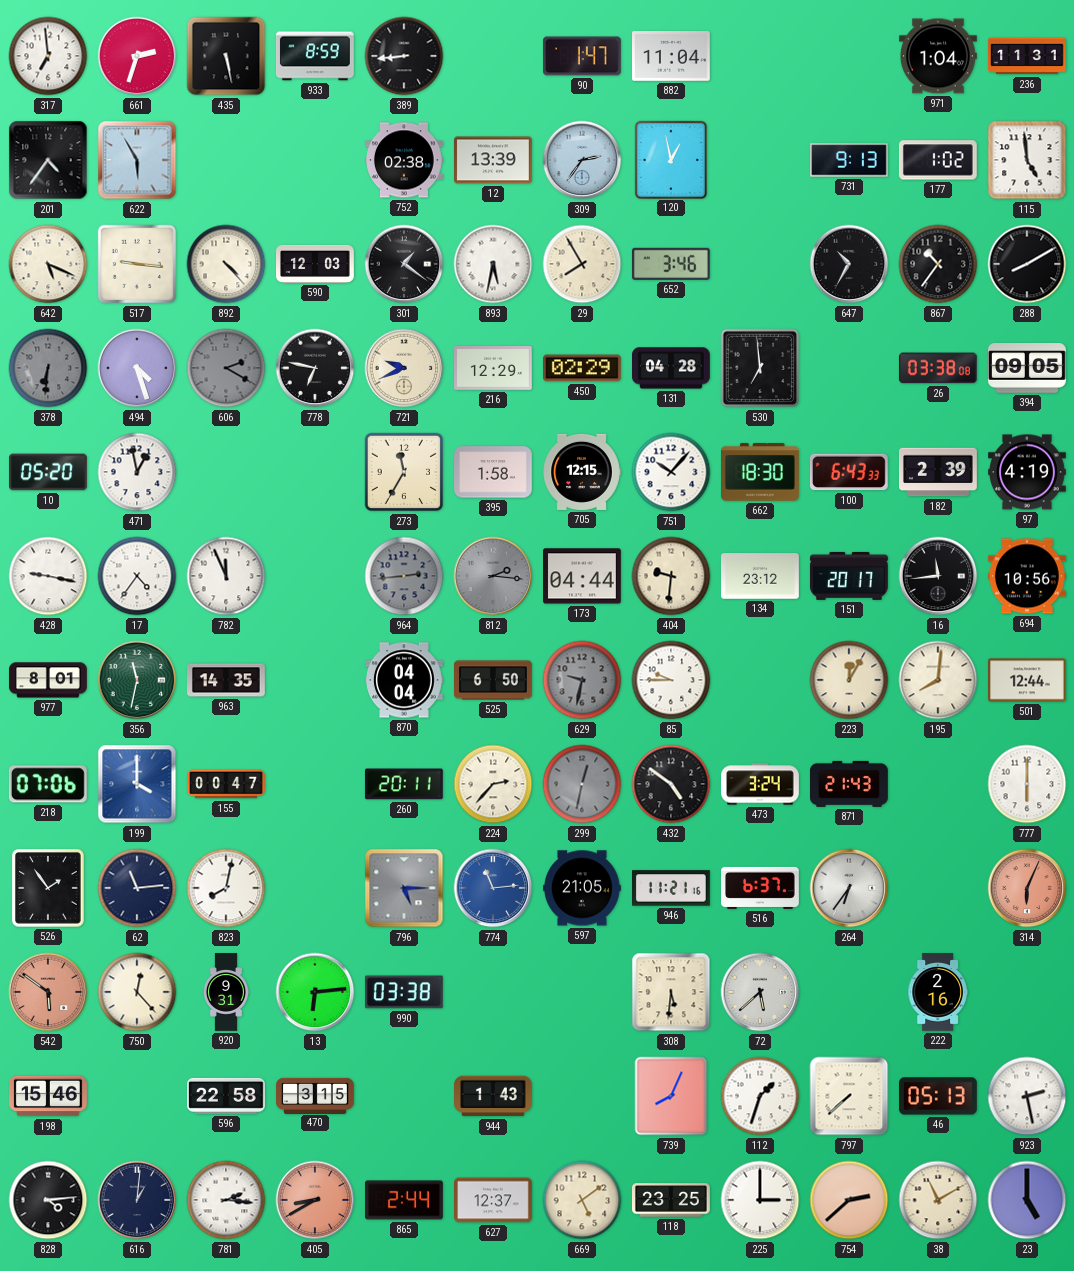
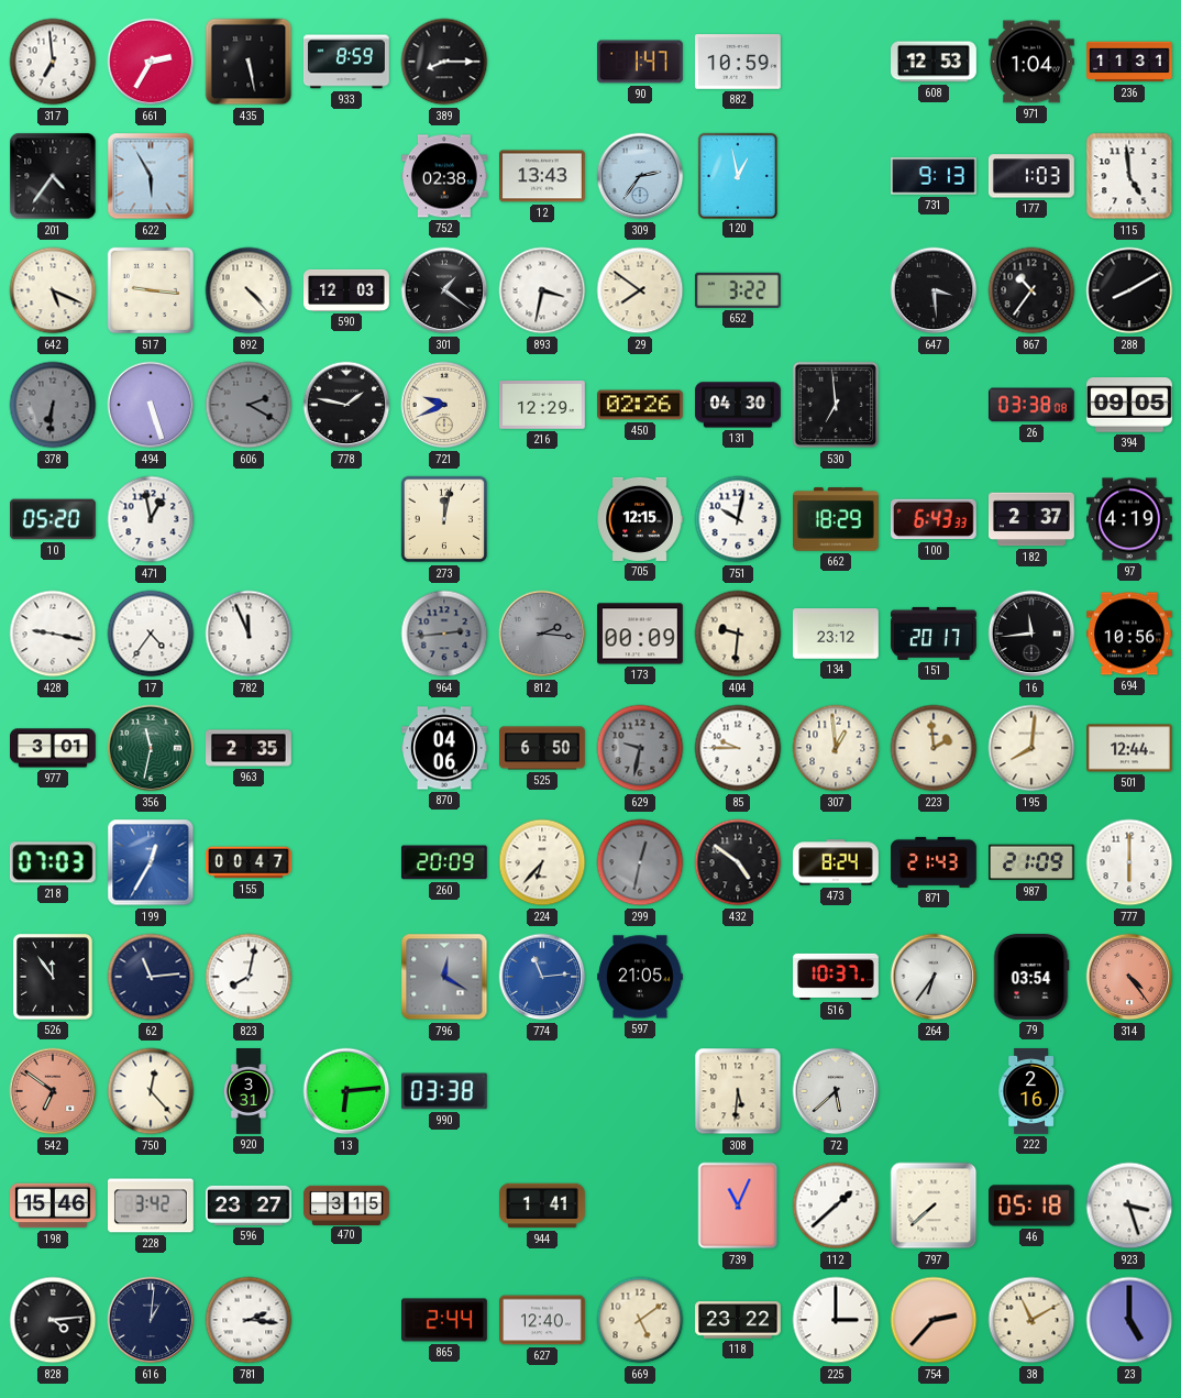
661: 2:33 -> 2:35
389: 8:44 -> 8:15
882: 11:04 -> 10:59
608: none -> 12:53
12: 13:39 -> 13:43
177: 1:02 -> 1:03
893: 5:32 -> 3:32
29: 7:55 -> 7:51
652: 3:46 -> 3:22
647: 10:35 -> 3:29
494: 4:27 -> 5:27
778: 6:47 -> 1:47
450: 02:29 -> 02:26
131: 04:28 -> 04:30
273: 11:35 -> 12:02
395: 1:58 -> none
751: 10:07 -> 10:02
662: 18:30 -> 18:29
182: 2:39 -> 2:37
173: 04:44 -> 00:09
977: 8:01 -> 3:01
963: 14:35 -> 2:35
870: 04:04 -> 04:06
307: none -> 12:59
223: 12:05 -> 1:59
218: 07:06 -> 07:03
199: 4:00 -> 12:35
260: 20:11 -> 20:09
224: 2:37 -> 6:37
473: 3:24 -> 8:24
987: none -> 21:09
526: 1:54 -> 11:54
796: 5:15 -> 12:20
946: 11:21 -> none
516: 6:37 -> 10:37
79: none -> 03:54
314: 6:04 -> 4:24
542: 5:51 -> 6:51
920: 9:31 -> 3:31
228: none -> 3:42
596: 22:58 -> 23:27
944: 1:43 -> 1:41
739: 8:04 -> 11:04
112: 1:33 -> 1:38
46: 05:13 -> 05:18
923: 2:28 -> 3:27
405: 8:40 -> none
627: 12:37 -> 12:40
118: 23:25 -> 23:22
754: 2:38 -> 2:37
